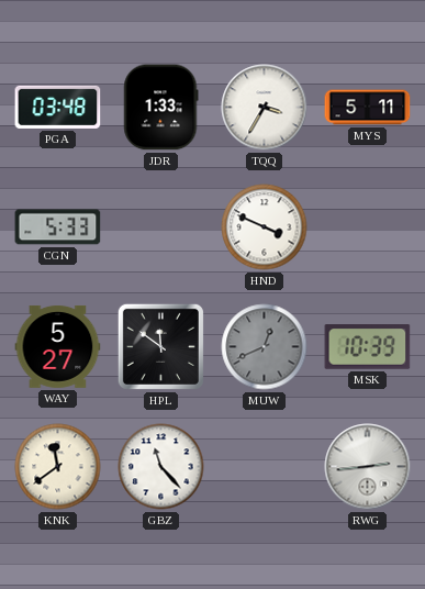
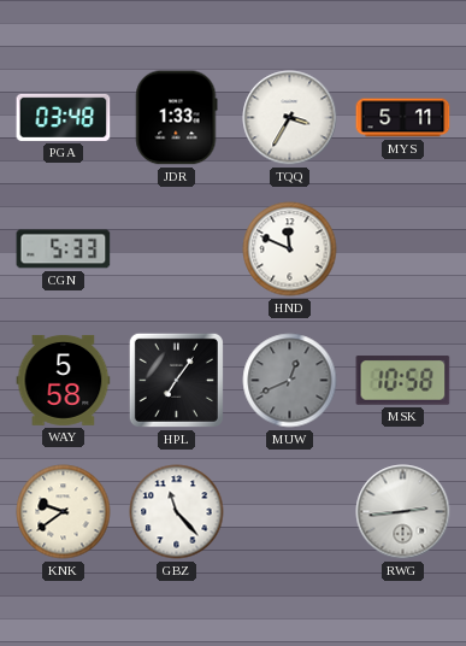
HND: 3:49 -> 11:49
WAY: 5:27 -> 5:58
HPL: 11:51 -> 7:06
MSK: 10:39 -> 10:58
KNK: 11:39 -> 9:39
